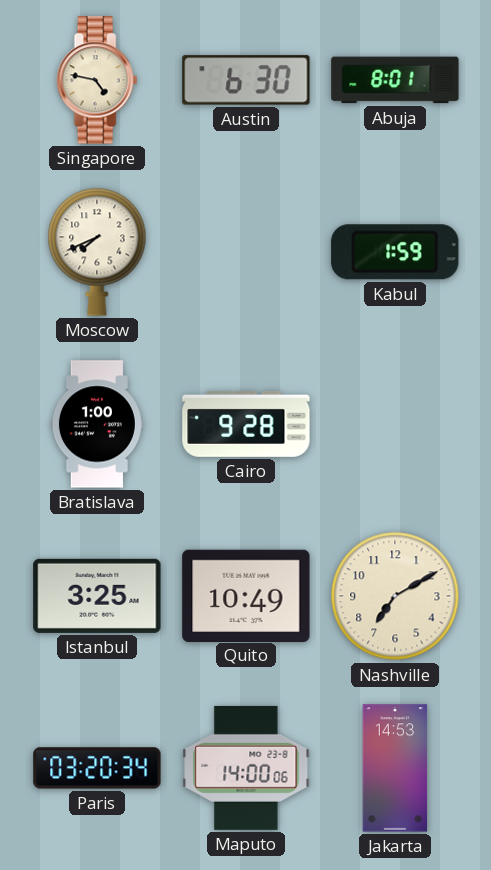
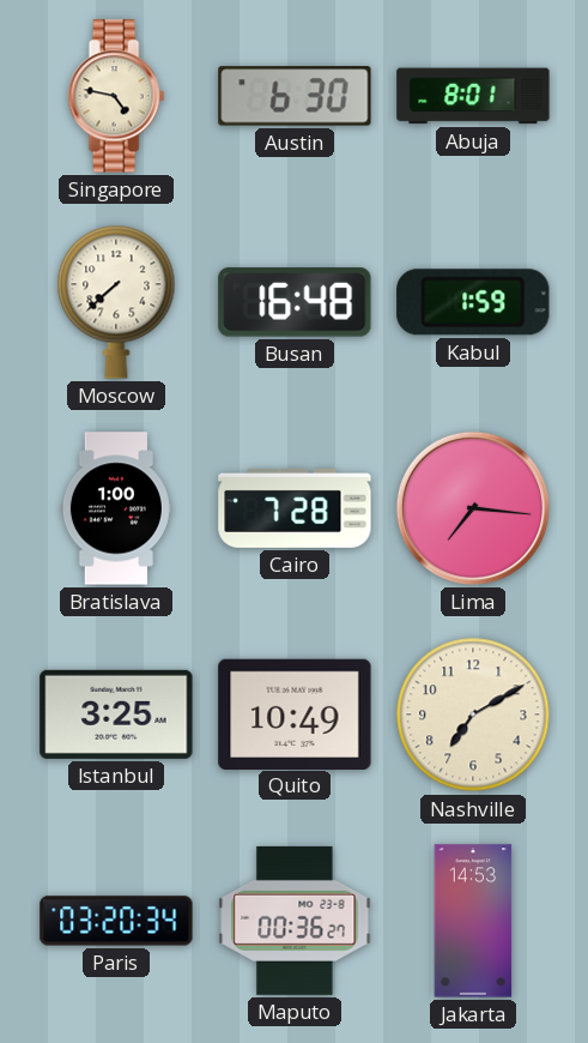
Moscow: 7:41 -> 7:38
Busan: none -> 16:48
Cairo: 9:28 -> 7:28
Lima: none -> 7:16
Maputo: 14:00 -> 00:36
